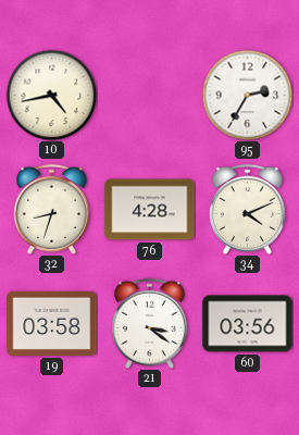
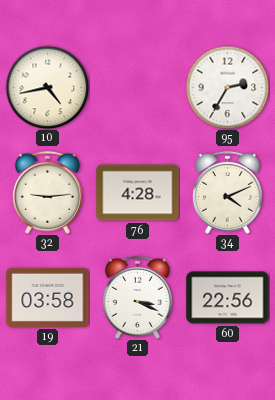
32: 8:33 -> 9:14
21: 3:21 -> 3:19
60: 03:56 -> 22:56
